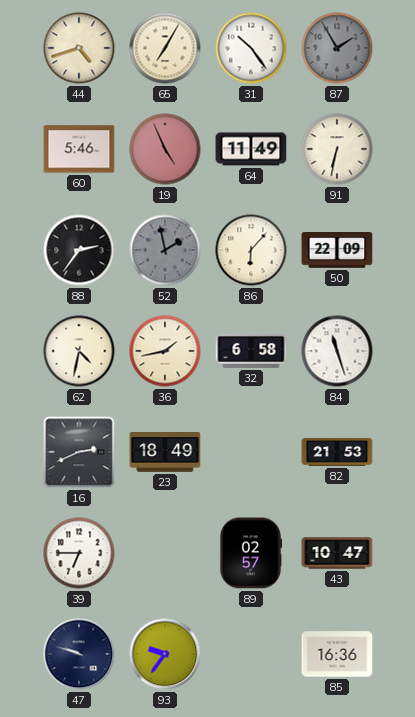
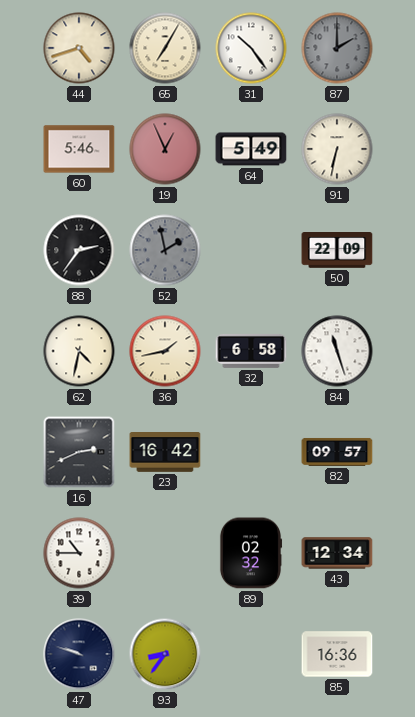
87: 1:55 -> 2:00
19: 4:56 -> 12:56
64: 11:49 -> 5:49
86: 6:07 -> none
23: 18:49 -> 16:42
82: 21:53 -> 09:57
39: 6:45 -> 10:45
89: 02:57 -> 02:32
43: 10:47 -> 12:34
93: 9:36 -> 8:36
